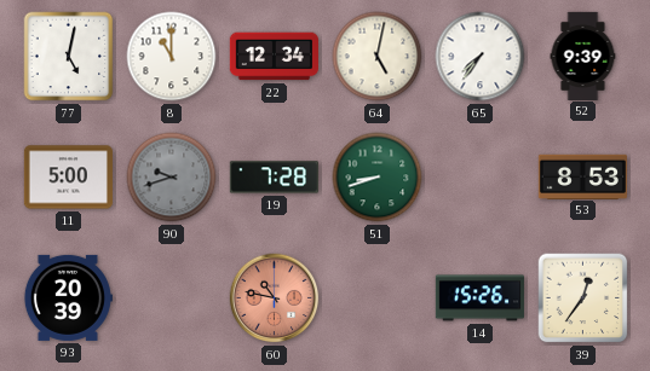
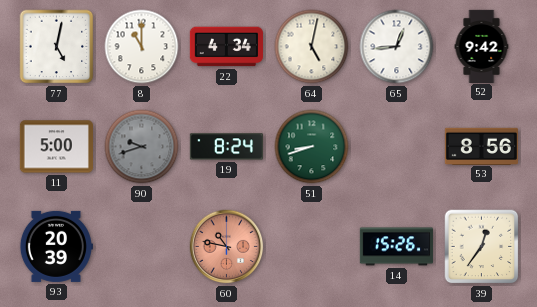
22: 12:34 -> 4:34
65: 7:36 -> 12:44
52: 9:39 -> 9:42
19: 7:28 -> 8:24
53: 8:53 -> 8:56
